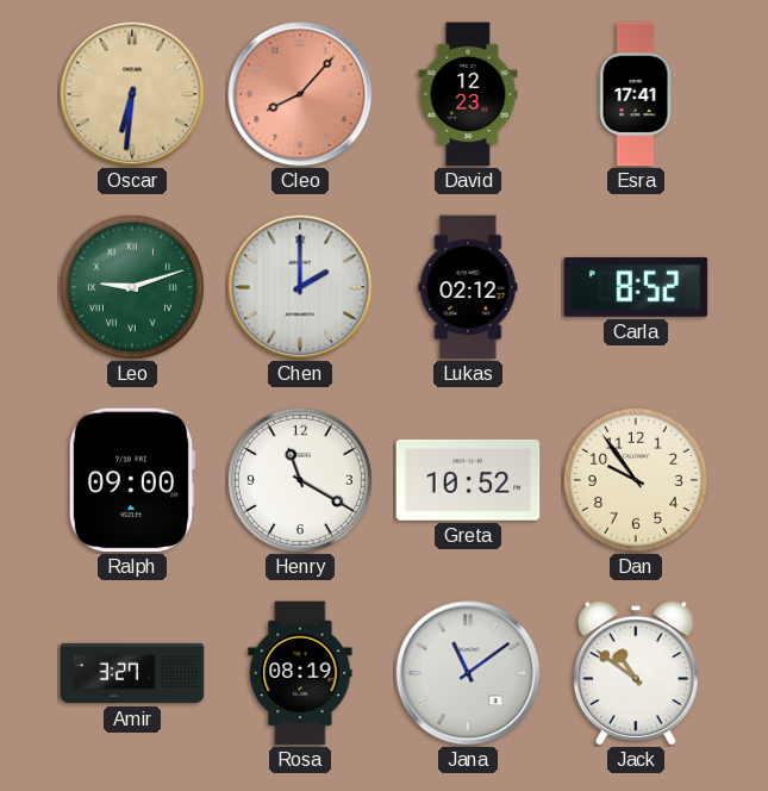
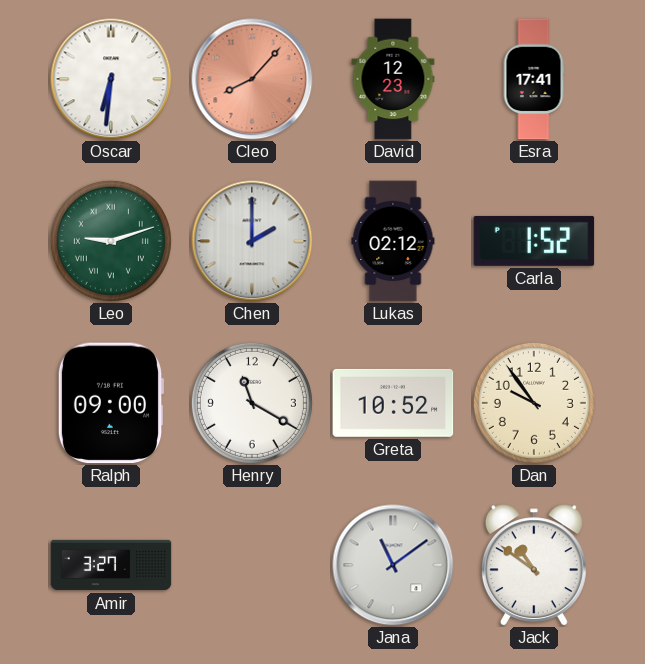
Oscar dial: champagne -> white
Carla: 8:52 -> 1:52
Rosa: 08:19 -> none
